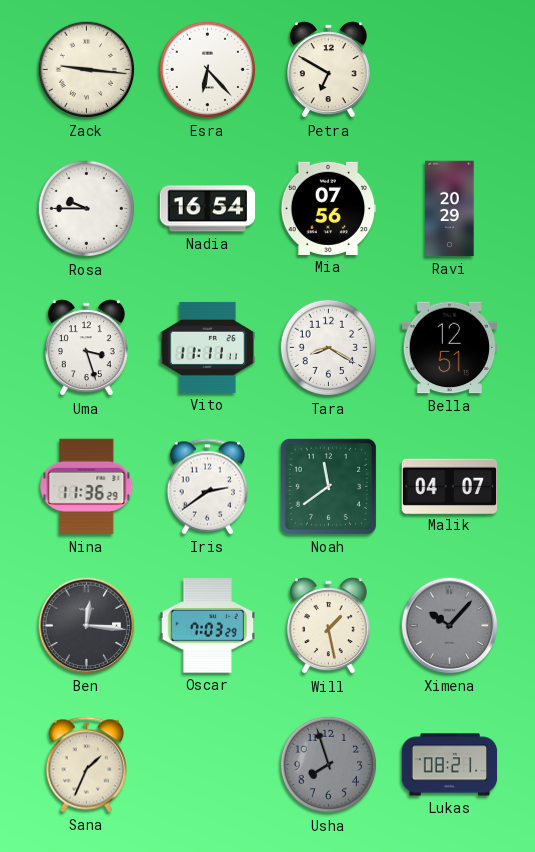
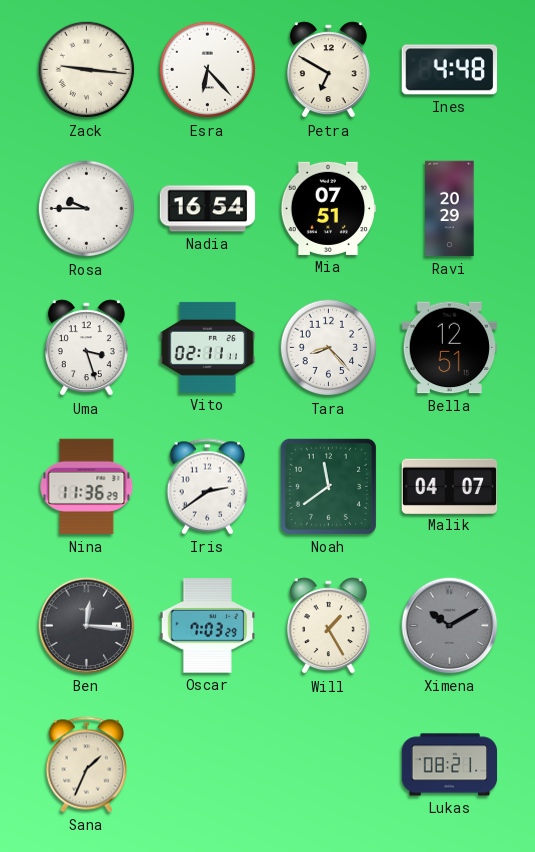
Ines: none -> 4:48
Mia: 07:56 -> 07:51
Vito: 11:11 -> 02:11
Tara: 8:20 -> 8:23
Will: 1:28 -> 1:25
Ximena: 10:07 -> 10:10
Usha: 7:57 -> none
